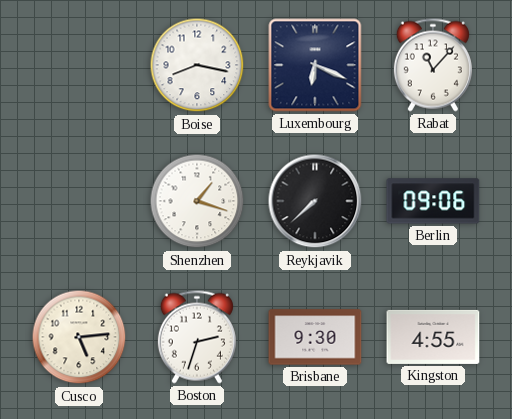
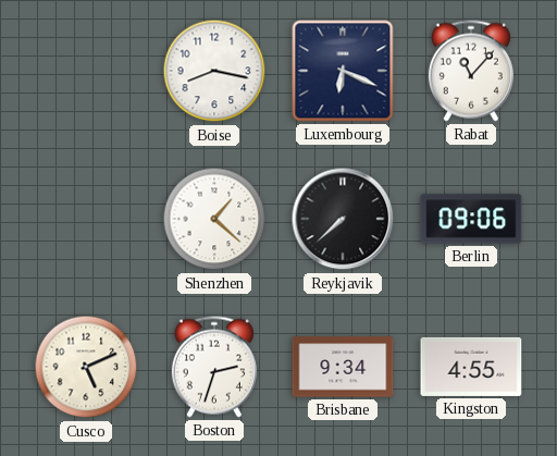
Shenzhen: 1:18 -> 1:22
Cusco: 5:14 -> 5:11
Brisbane: 9:30 -> 9:34
